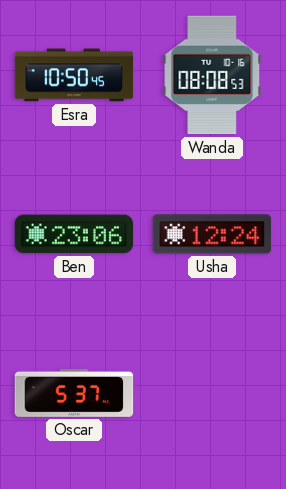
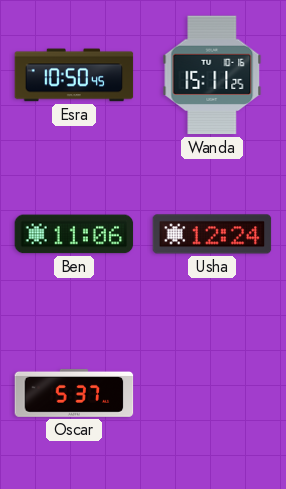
Wanda: 08:08 -> 15:11
Ben: 23:06 -> 11:06
